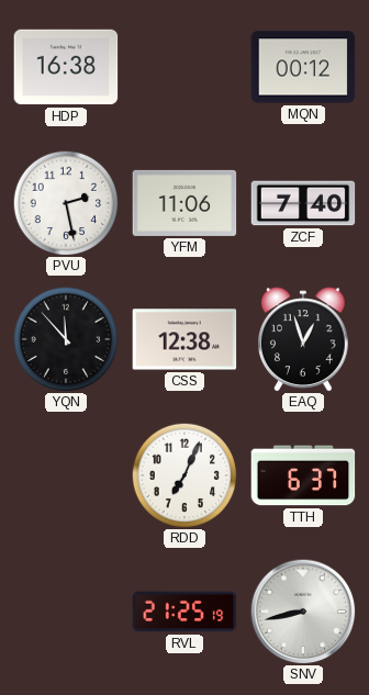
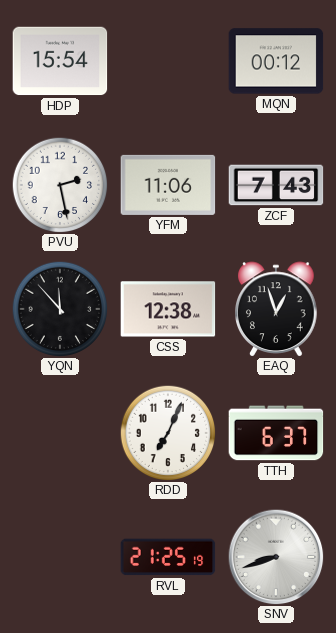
HDP: 16:38 -> 15:54
ZCF: 7:40 -> 7:43
SNV: 8:43 -> 8:42
